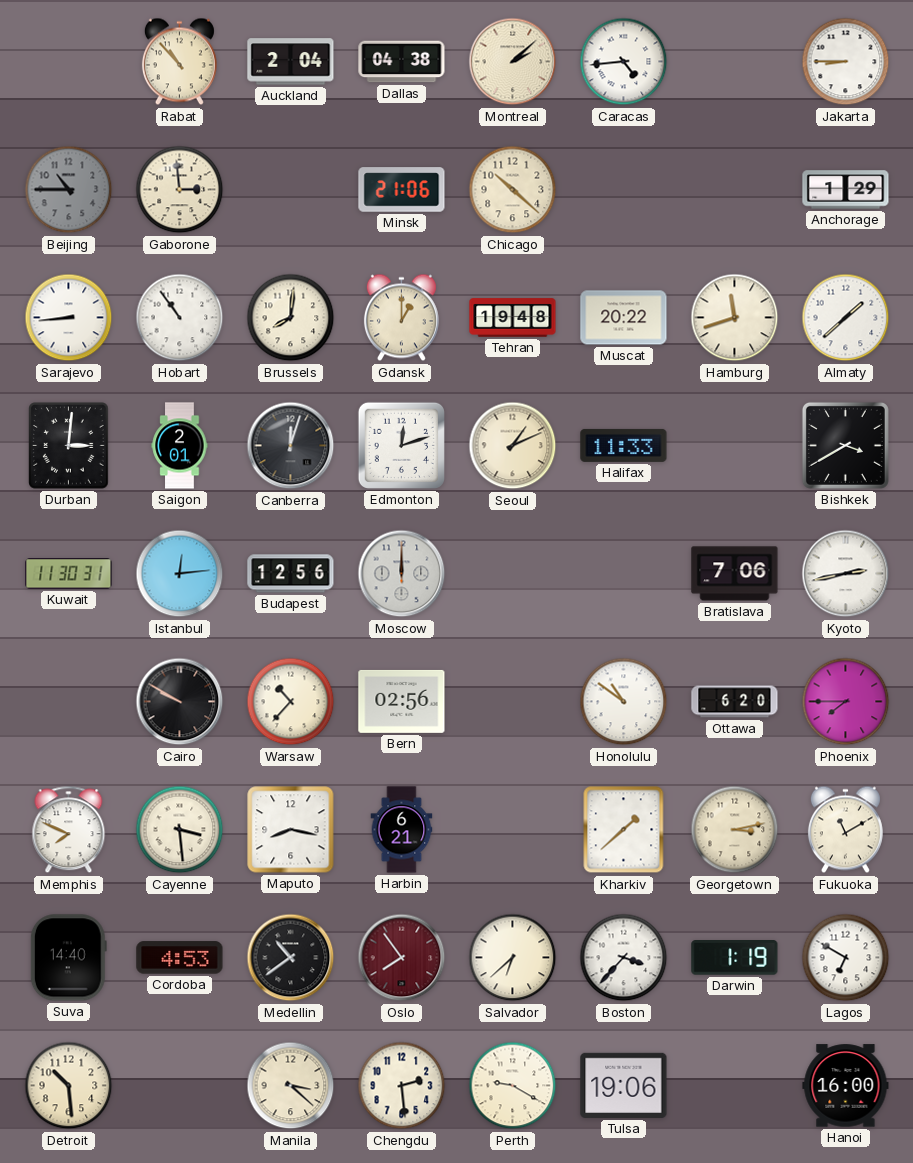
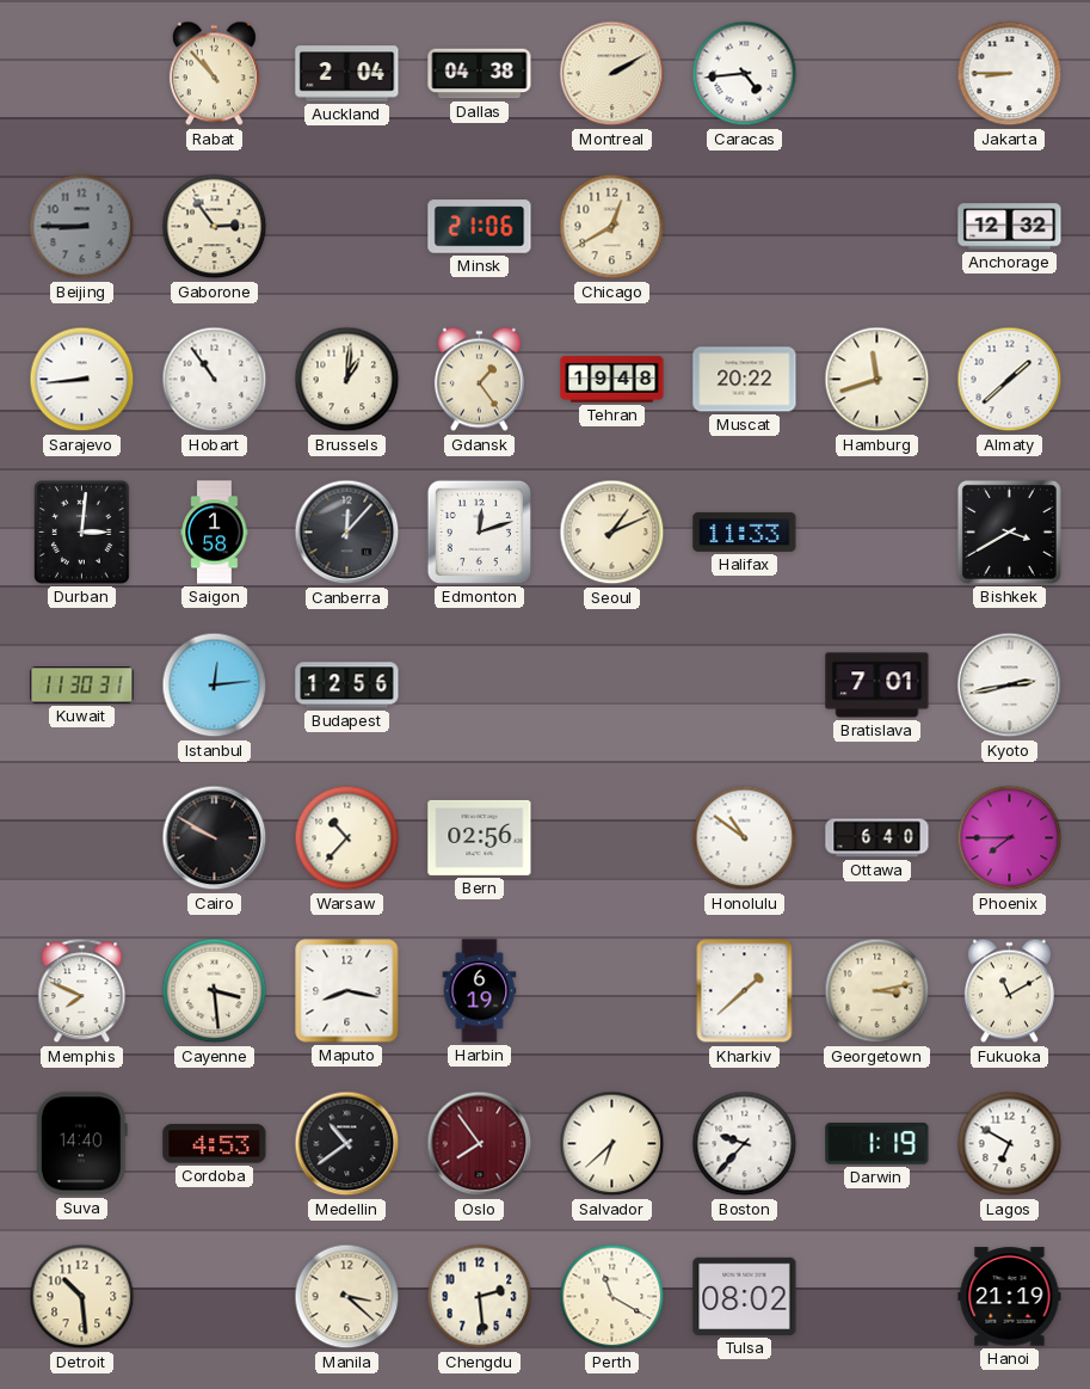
Montreal: 2:08 -> 2:10
Beijing: 10:45 -> 8:45
Gaborone: 2:59 -> 2:54
Chicago: 10:22 -> 12:40
Anchorage: 1:29 -> 12:32
Brussels: 8:01 -> 1:01
Gdansk: 1:00 -> 1:24
Saigon: 2:01 -> 1:58
Canberra: 12:03 -> 12:07
Moscow: 12:00 -> none
Bratislava: 7:06 -> 7:01
Ottawa: 6:20 -> 6:40
Harbin: 6:21 -> 6:19
Boston: 3:37 -> 9:37
Perth: 9:20 -> 11:20
Tulsa: 19:06 -> 08:02
Hanoi: 16:00 -> 21:19
